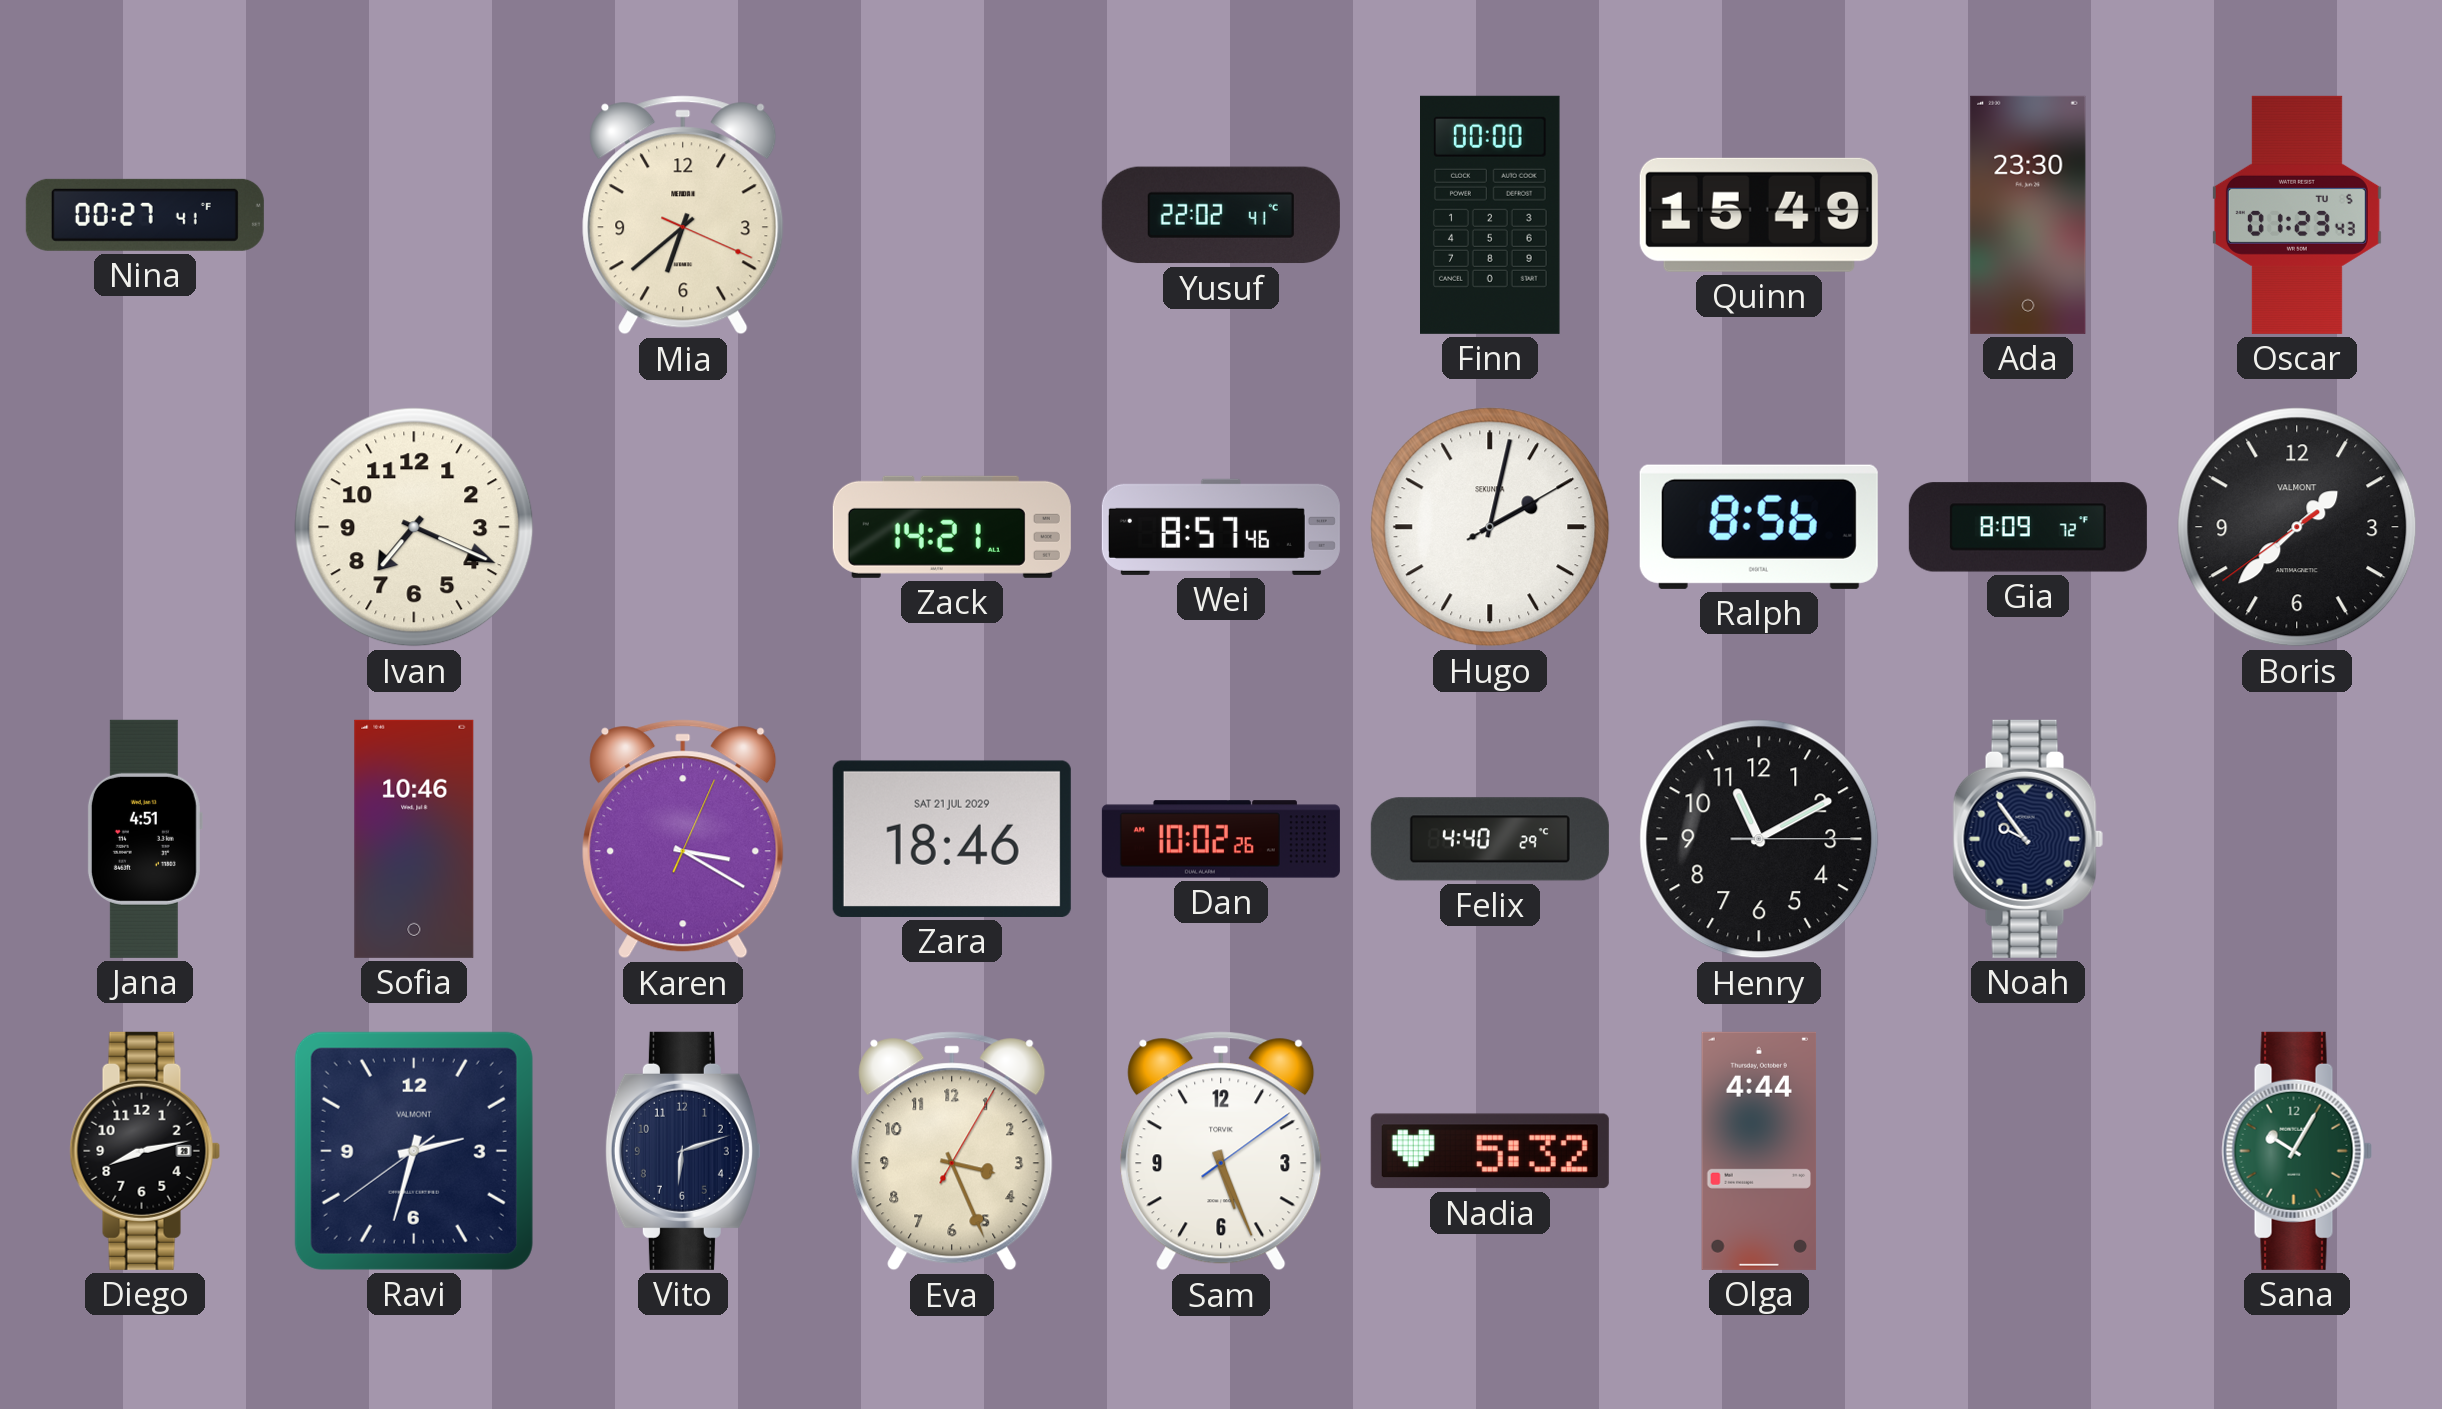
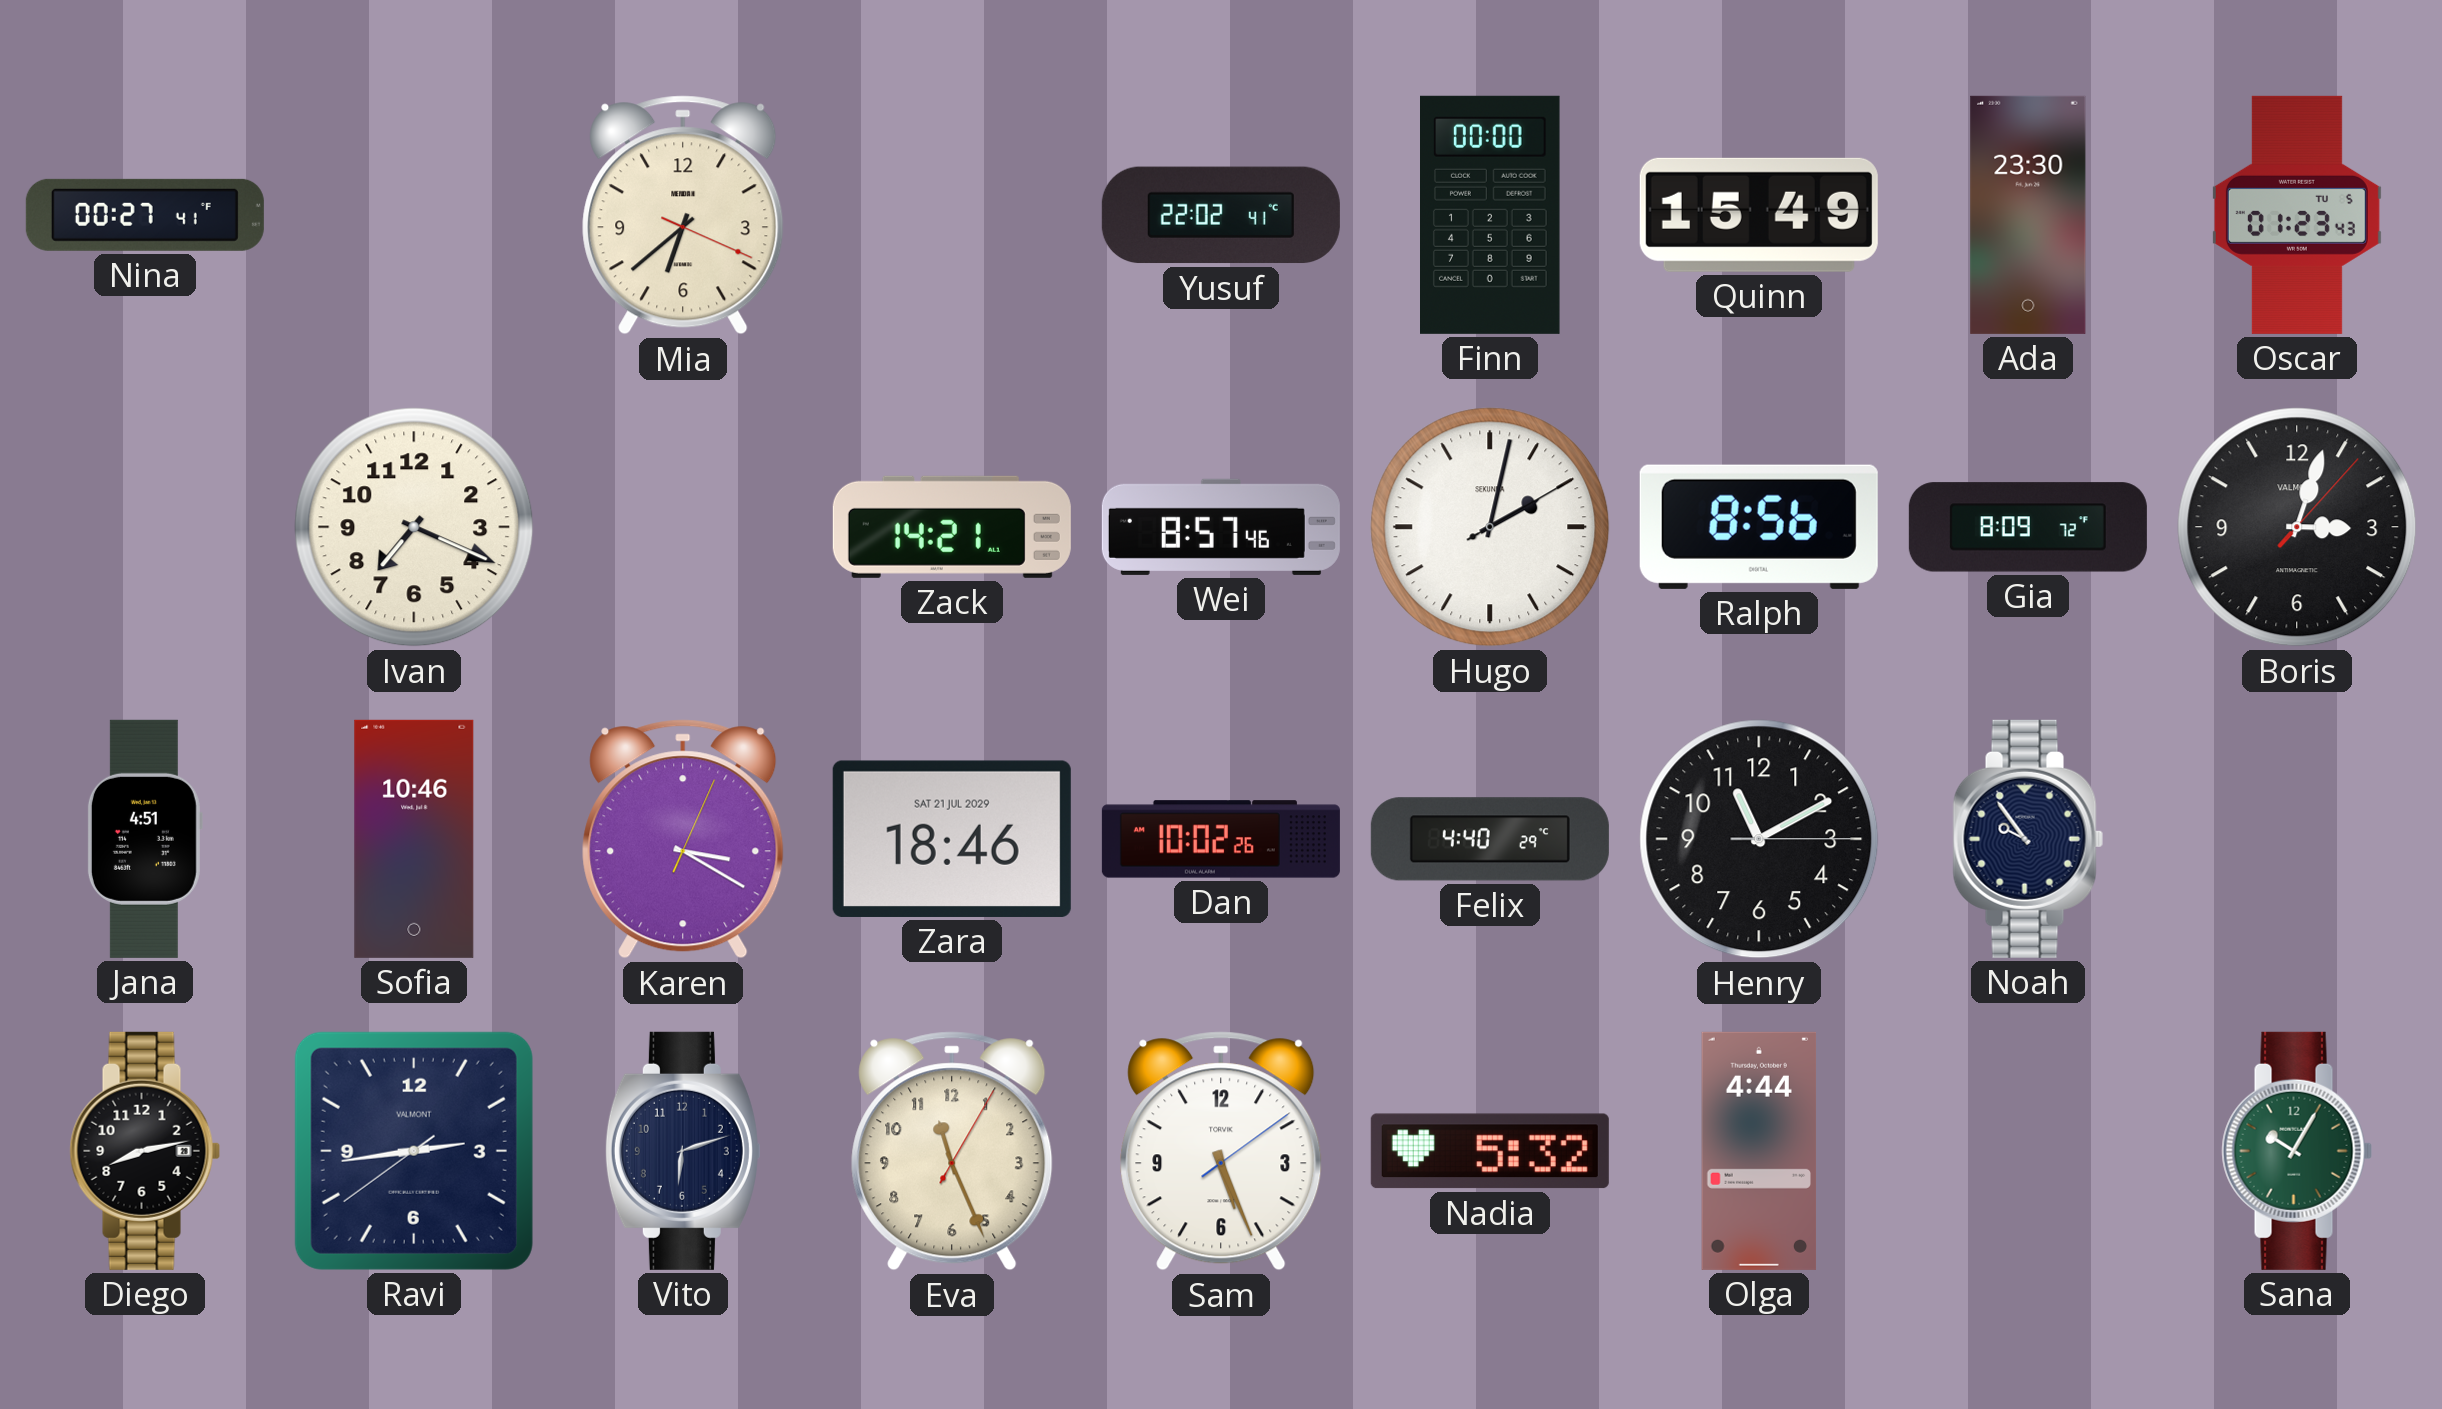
Boris: 1:37 -> 3:03
Ravi: 2:32 -> 2:43
Eva: 3:26 -> 11:26
